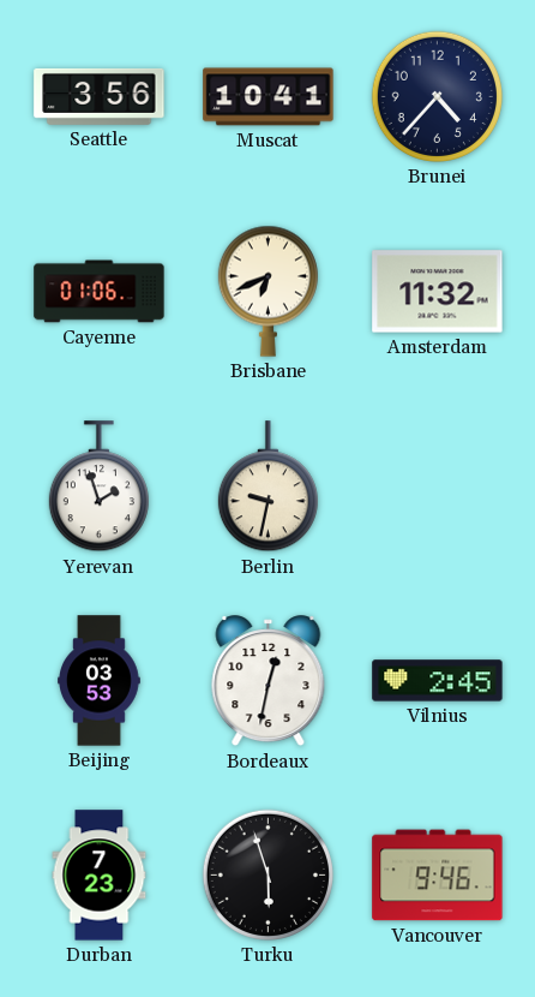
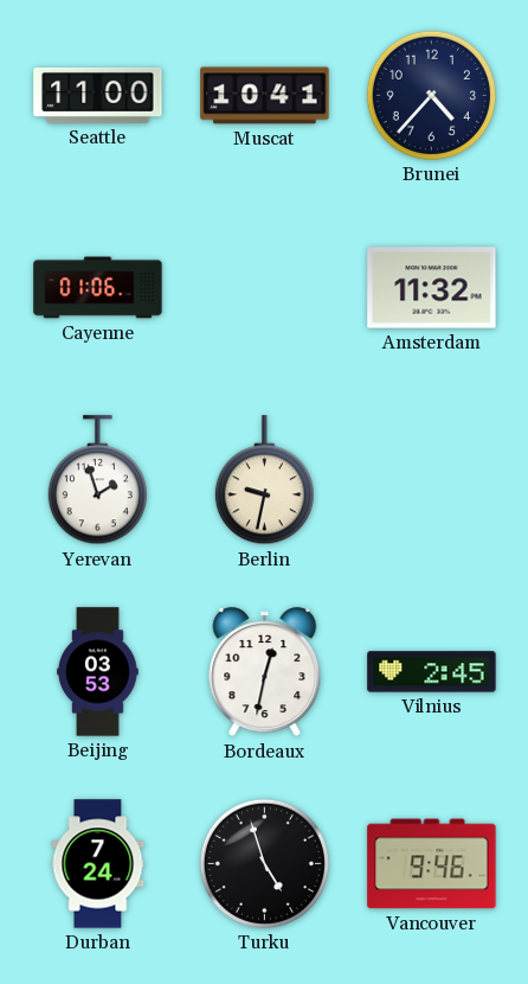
Seattle: 3:56 -> 11:00
Brisbane: 6:41 -> none
Durban: 7:23 -> 7:24
Turku: 5:57 -> 4:57
